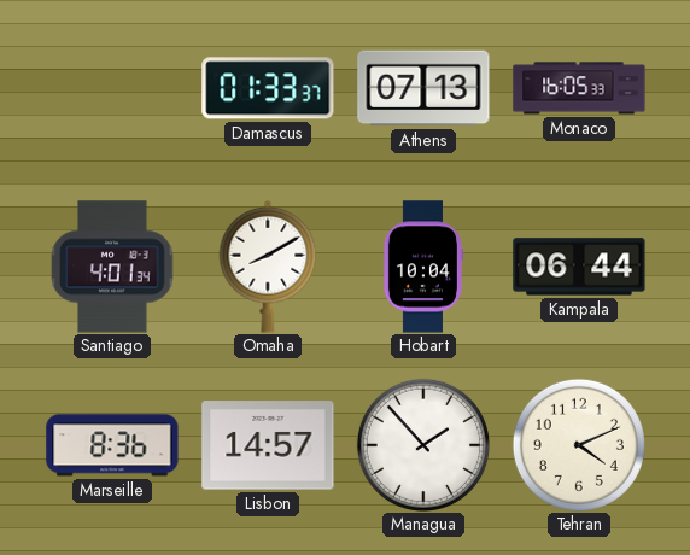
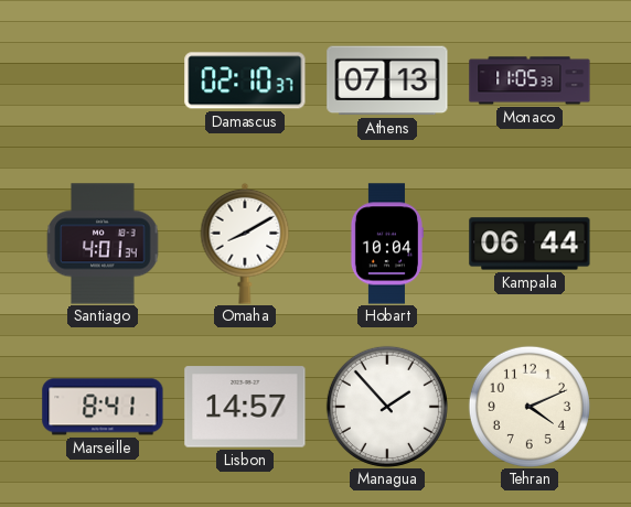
Damascus: 01:33 -> 02:10
Monaco: 16:05 -> 11:05
Marseille: 8:36 -> 8:41
